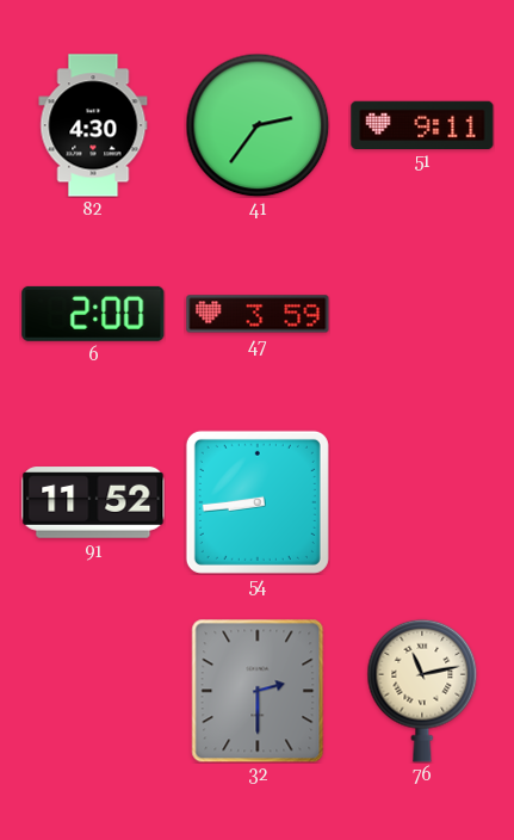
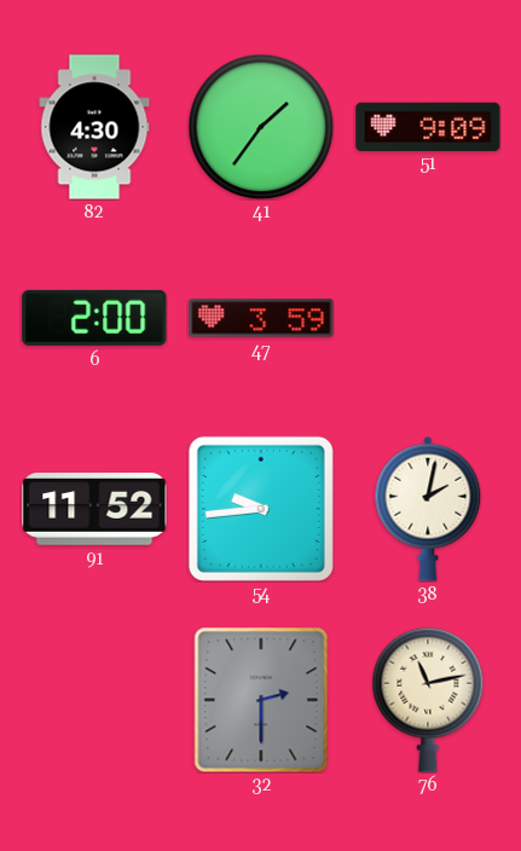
41: 2:36 -> 1:36
51: 9:11 -> 9:09
54: 8:44 -> 9:44
38: none -> 2:02
